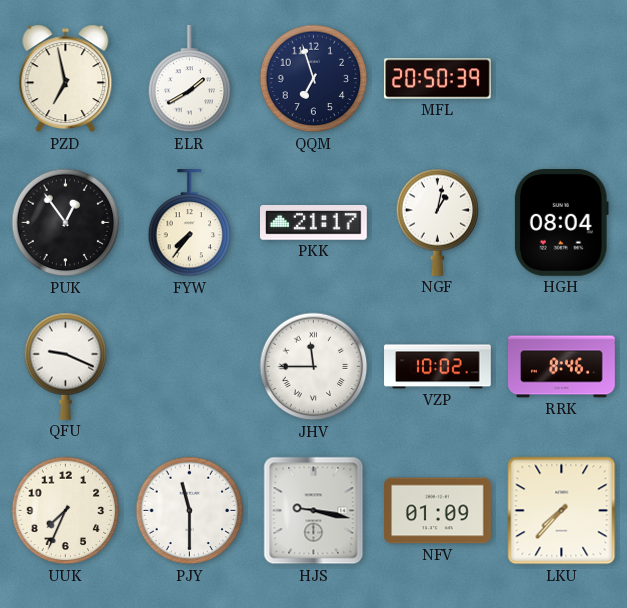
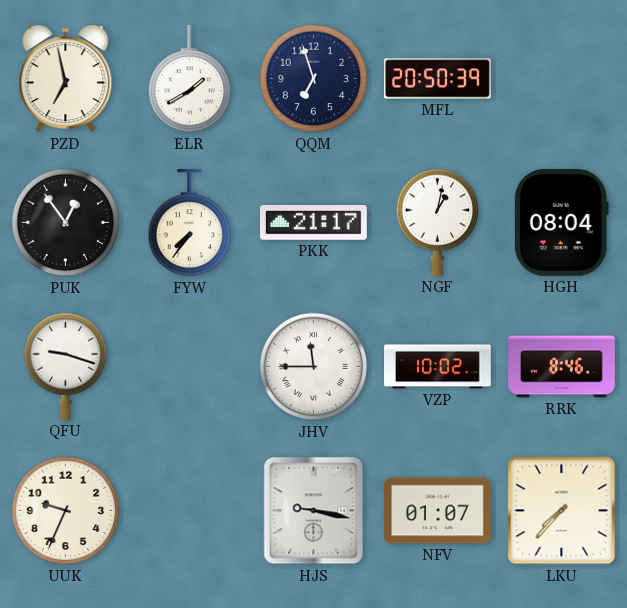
QFU: 9:19 -> 9:18
UUK: 7:34 -> 9:34
PJY: 11:30 -> none
NFV: 01:09 -> 01:07
